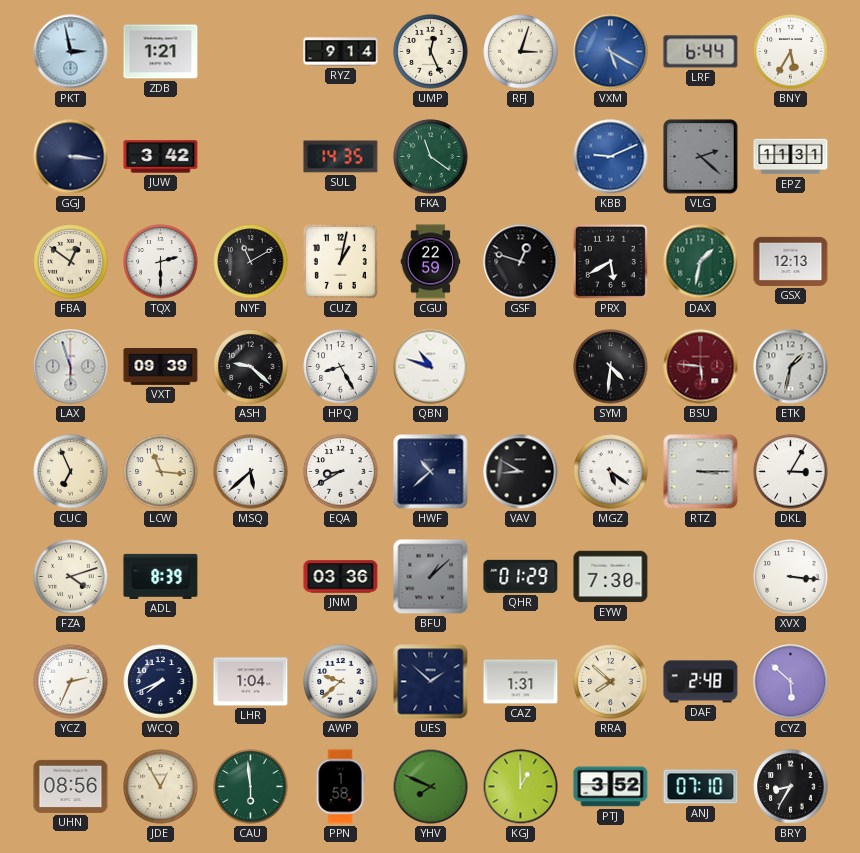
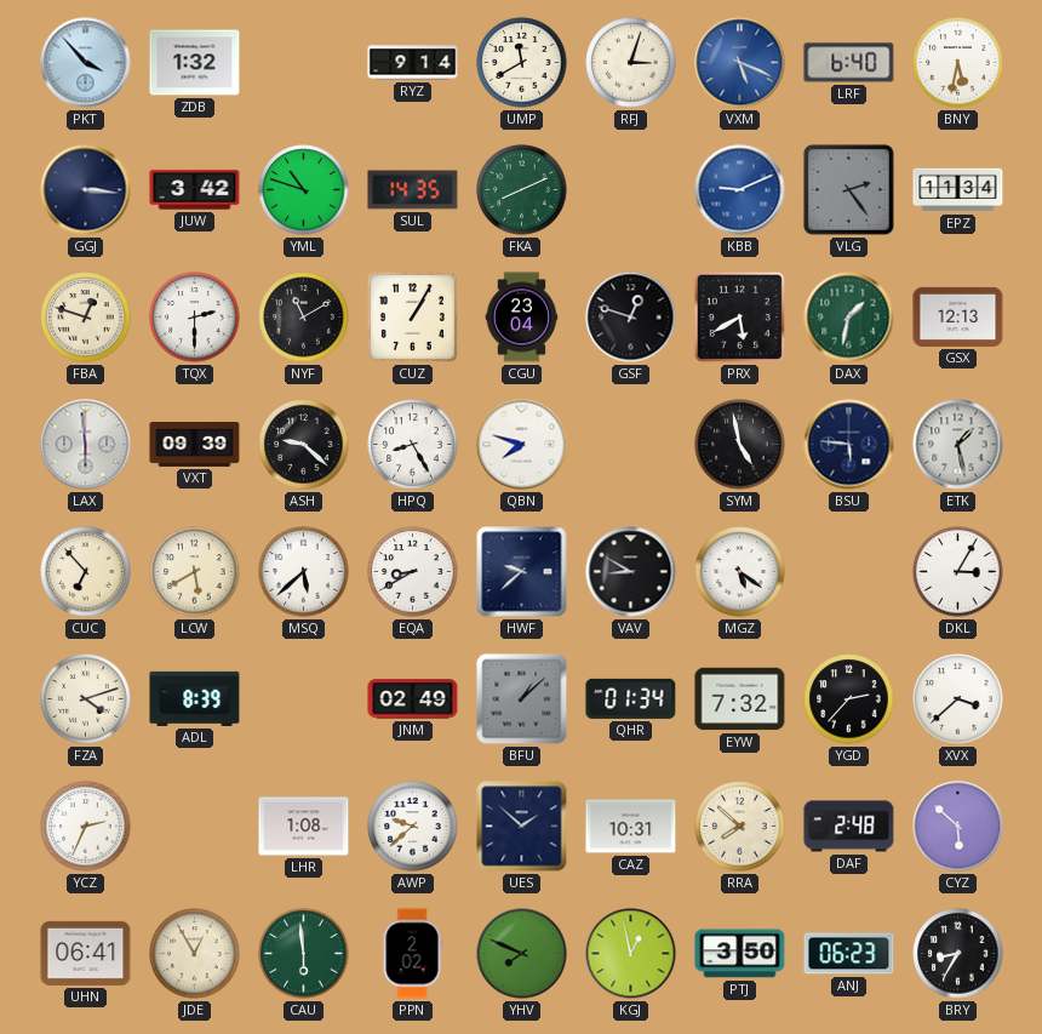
PKT: 2:58 -> 3:53
ZDB: 1:21 -> 1:32
UMP: 12:26 -> 11:40
VXM: 5:20 -> 5:19
LRF: 6:44 -> 6:40
BNY: 5:35 -> 5:32
YML: none -> 10:48
FKA: 11:21 -> 8:11
VLG: 2:22 -> 2:24
EPZ: 11:31 -> 11:34
FBA: 12:51 -> 12:48
CUZ: 1:02 -> 1:05
CGU: 22:59 -> 23:04
LAX: 5:57 -> 5:59
QBN: 10:48 -> 7:48
SYM: 4:31 -> 4:58
BSU dial: burgundy -> navy
ETK: 1:32 -> 1:28
CUC: 6:56 -> 6:53
LCW: 11:16 -> 5:40
HWF: 10:38 -> 9:38
RTZ: 3:15 -> none
JNM: 03:36 -> 02:49
QHR: 01:29 -> 01:34
EYW: 7:30 -> 7:32
YGD: none -> 2:37
XVX: 3:16 -> 3:38
WCQ: 7:41 -> none
LHR: 1:04 -> 1:08
CAZ: 1:31 -> 10:31
UHN: 08:56 -> 06:41
PPN: 1:58 -> 2:02
KGJ: 1:00 -> 12:58
PTJ: 3:52 -> 3:50
ANJ: 07:10 -> 06:23
